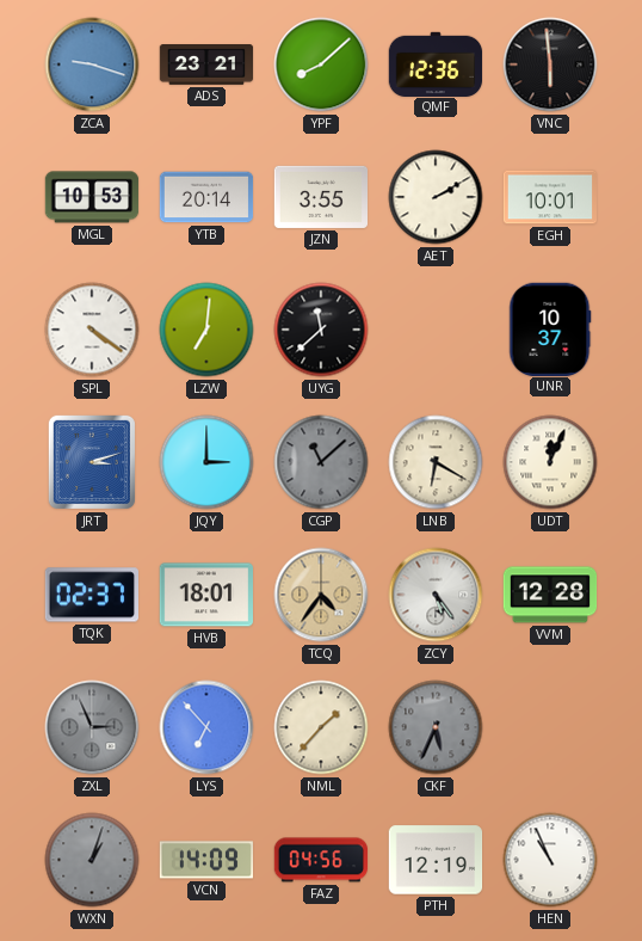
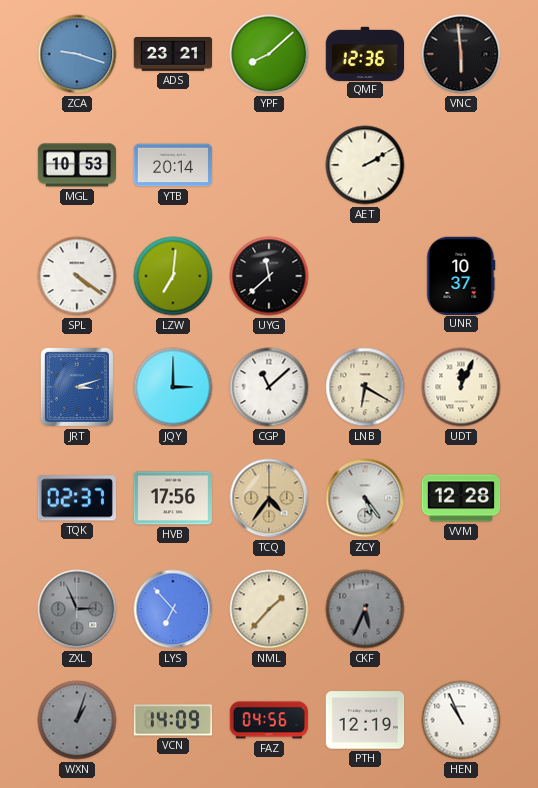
JZN: 3:55 -> none
EGH: 10:01 -> none
CGP dial: grey -> white
HVB: 18:01 -> 17:56
